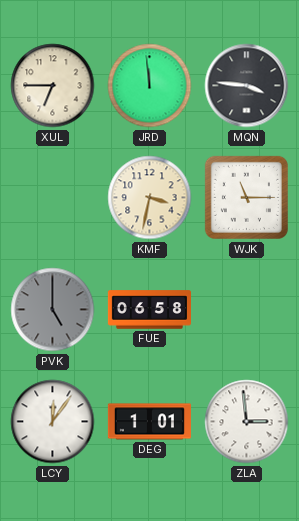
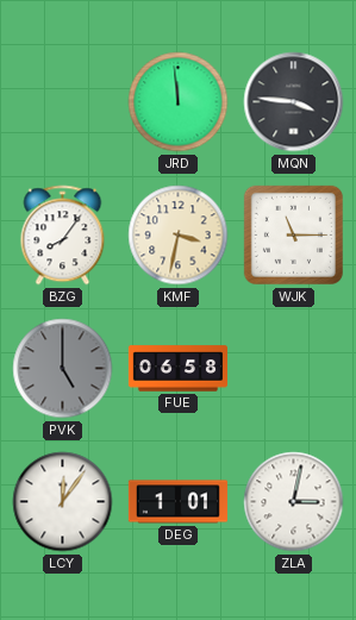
XUL: 6:45 -> none
BZG: none -> 8:06
ZLA: 2:59 -> 3:02
